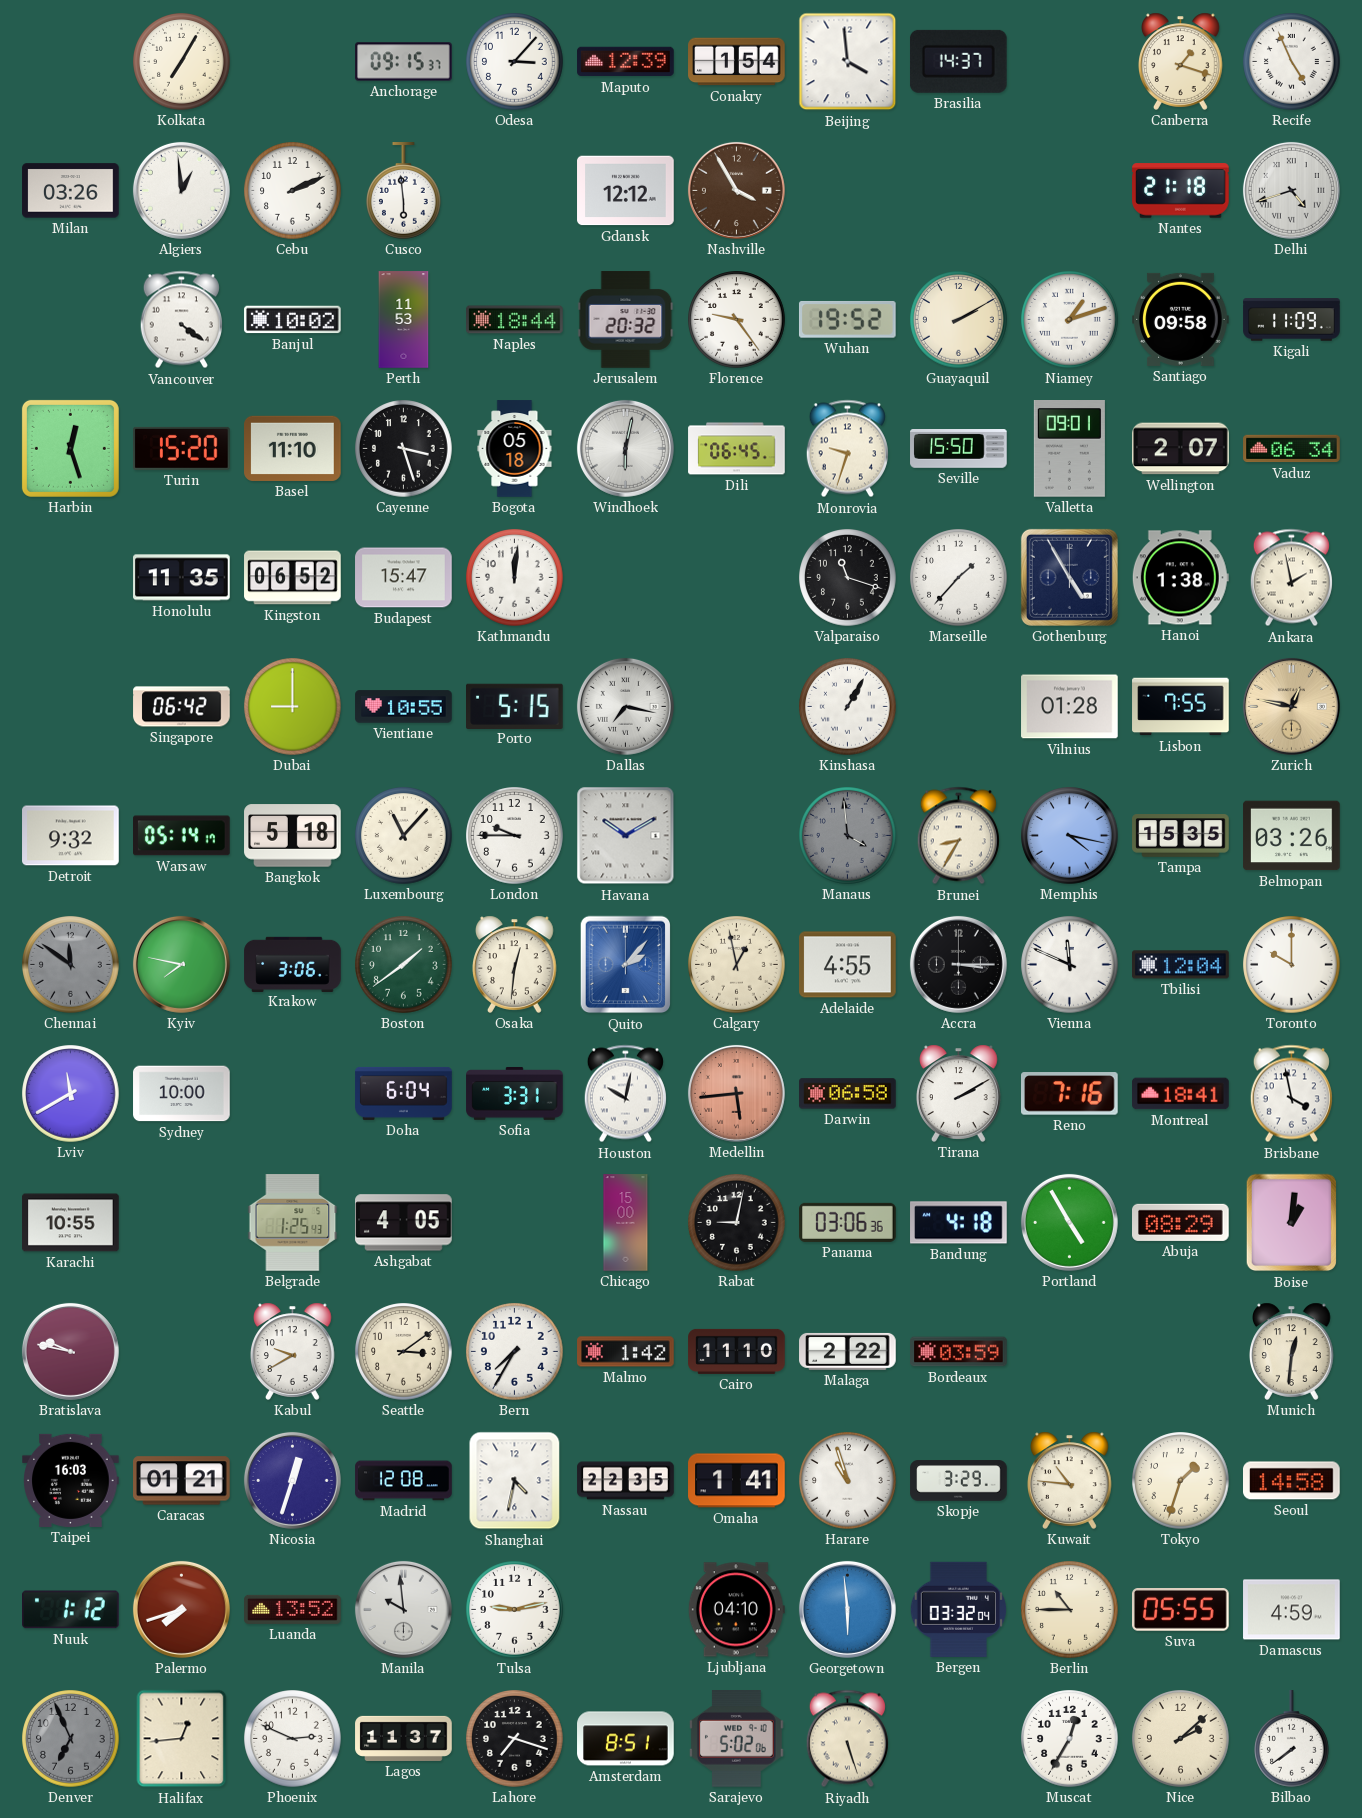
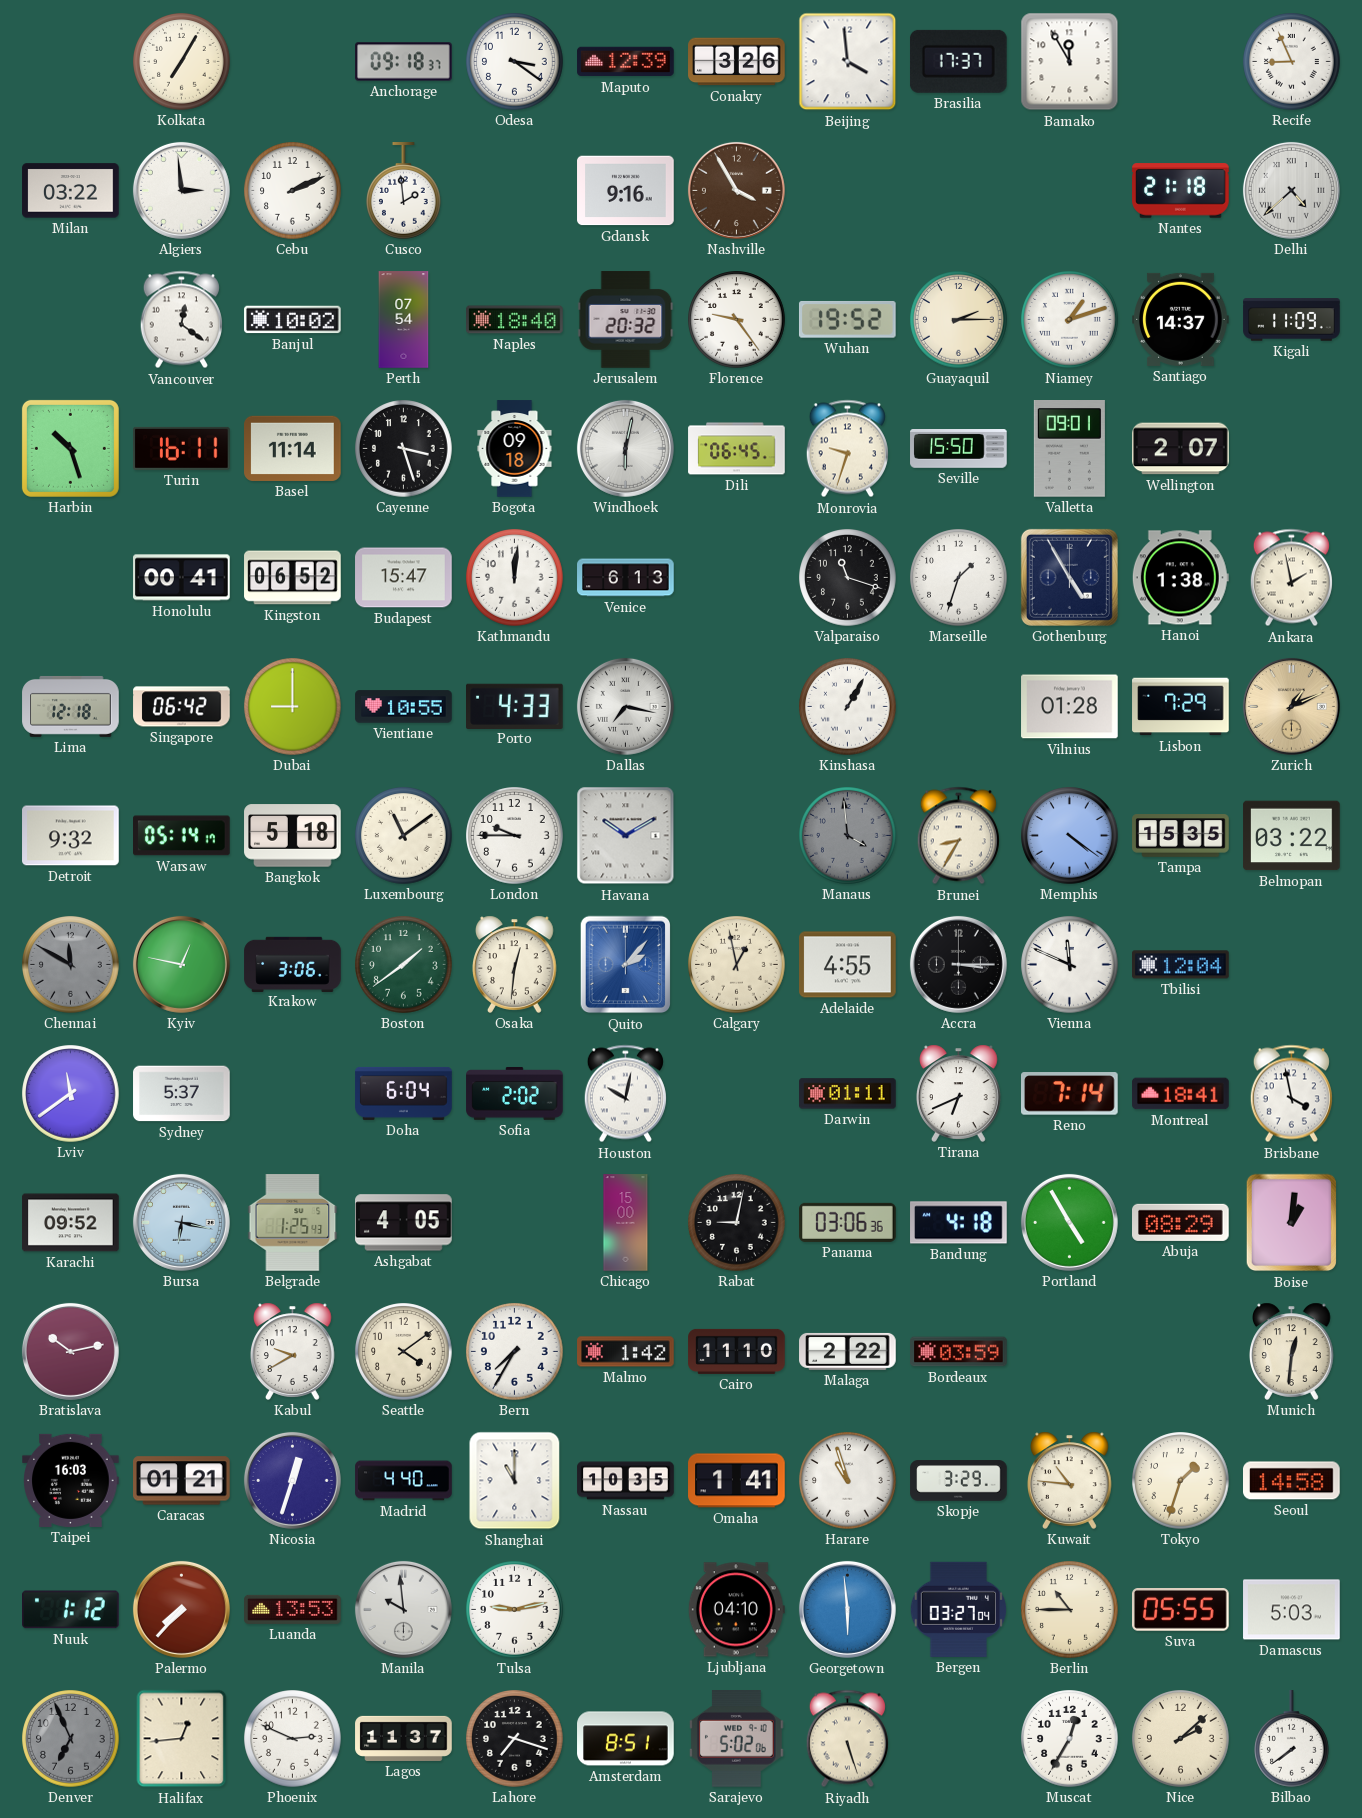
Anchorage: 09:15 -> 09:18
Odesa: 3:07 -> 3:21
Conakry: 1:54 -> 3:26
Brasilia: 14:37 -> 17:37
Bamako: none -> 11:55
Canberra: 1:18 -> none
Recife: 4:56 -> 8:56
Milan: 03:26 -> 03:22
Algiers: 12:59 -> 2:59
Cusco: 5:59 -> 1:59
Gdansk: 12:12 -> 9:16
Delhi: 4:42 -> 4:38
Vancouver: 4:21 -> 12:21
Perth: 11:53 -> 07:54
Naples: 18:44 -> 18:40
Guayaquil: 2:10 -> 2:15
Santiago: 09:58 -> 14:37
Harbin: 12:27 -> 10:27
Turin: 15:20 -> 16:11
Basel: 11:10 -> 11:14
Bogota: 05:18 -> 09:18
Vaduz: 06:34 -> none
Honolulu: 11:35 -> 00:41
Venice: none -> 6:13
Marseille: 1:37 -> 1:33
Lima: none -> 12:18
Porto: 5:15 -> 4:33
Lisbon: 7:55 -> 7:29
Zurich: 12:47 -> 1:11
Luxembourg: 11:07 -> 11:09
Memphis: 4:17 -> 4:21
Belmopan: 03:26 -> 03:22
Chennai: 11:51 -> 11:50
Kyiv: 7:47 -> 12:47
Toronto: 10:00 -> none
Lviv: 11:40 -> 11:39
Sydney: 10:00 -> 5:37
Sofia: 3:31 -> 2:02
Medellin: 5:44 -> none
Darwin: 06:58 -> 01:11
Tirana: 2:10 -> 6:41
Reno: 7:16 -> 7:14
Karachi: 10:55 -> 09:52
Bursa: none -> 6:17
Bratislava: 9:47 -> 10:13
Seattle: 3:09 -> 4:09
Madrid: 12:08 -> 4:40
Shanghai: 4:32 -> 11:00
Nassau: 22:35 -> 10:35
Palermo: 7:42 -> 7:37
Luanda: 13:52 -> 13:53
Bergen: 03:32 -> 03:27
Damascus: 4:59 -> 5:03
